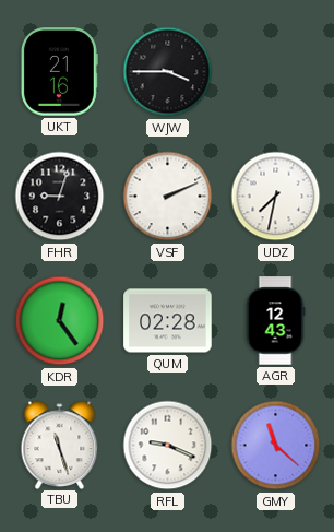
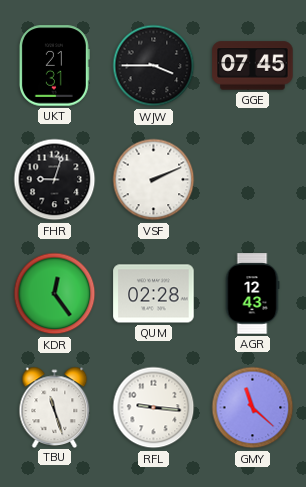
UKT: 21:16 -> 21:31
GGE: none -> 07:45
UDZ: 7:32 -> none
RFL: 9:19 -> 9:16
